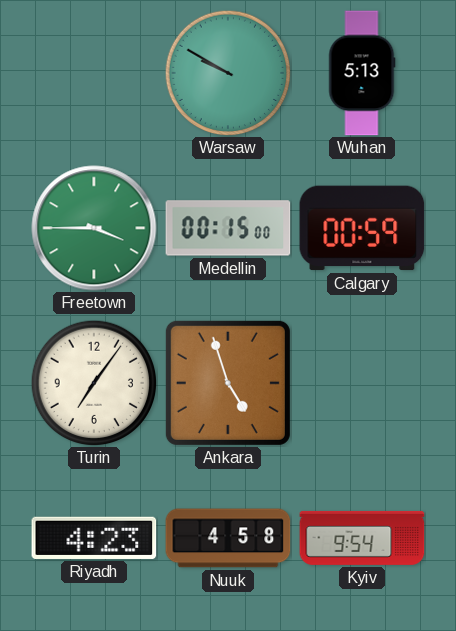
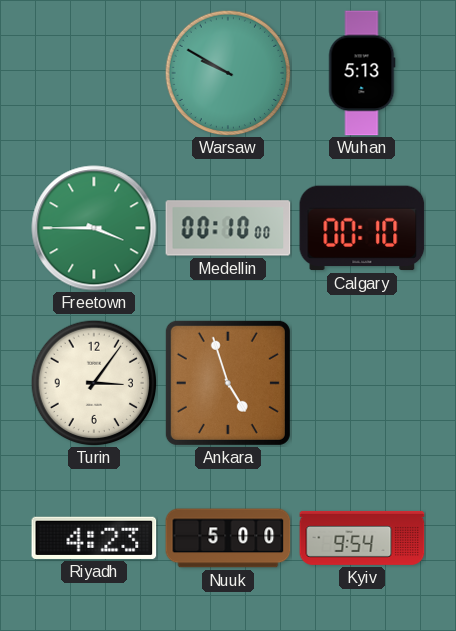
Medellin: 00:15 -> 00:10
Calgary: 00:59 -> 00:10
Turin: 7:06 -> 3:06
Nuuk: 4:58 -> 5:00
